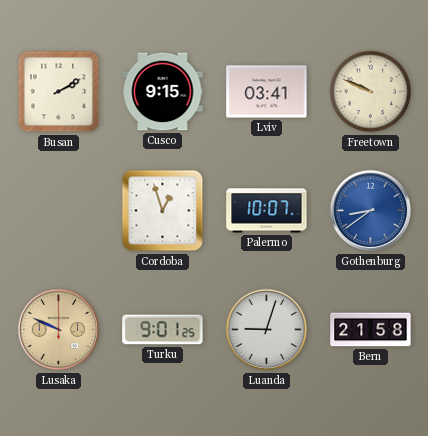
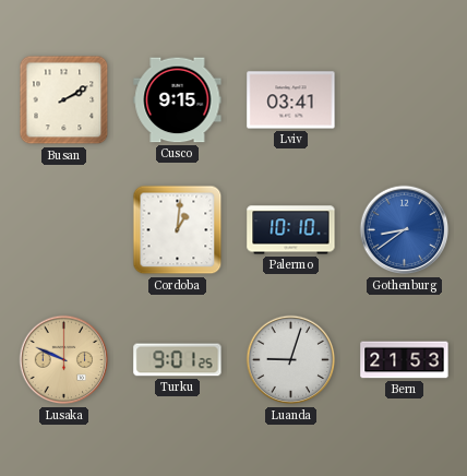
Freetown: 9:49 -> none
Cordoba: 12:57 -> 1:01
Palermo: 10:07 -> 10:10
Bern: 21:58 -> 21:53
